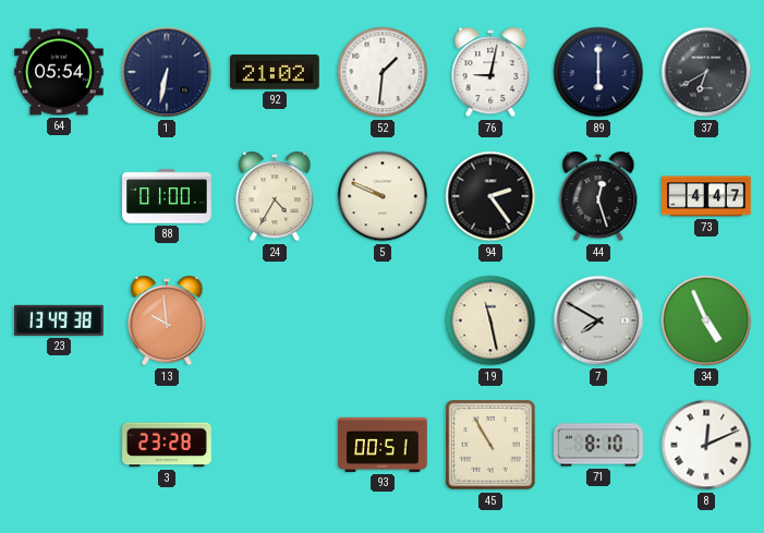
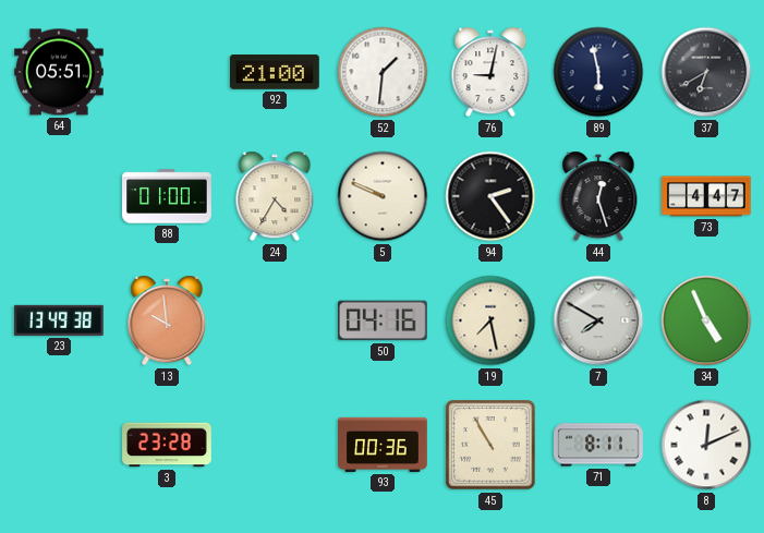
64: 05:54 -> 05:51
1: 6:32 -> none
92: 21:02 -> 21:00
89: 6:00 -> 5:58
50: none -> 04:16
19: 11:28 -> 7:28
93: 00:51 -> 00:36
71: 8:10 -> 8:11
